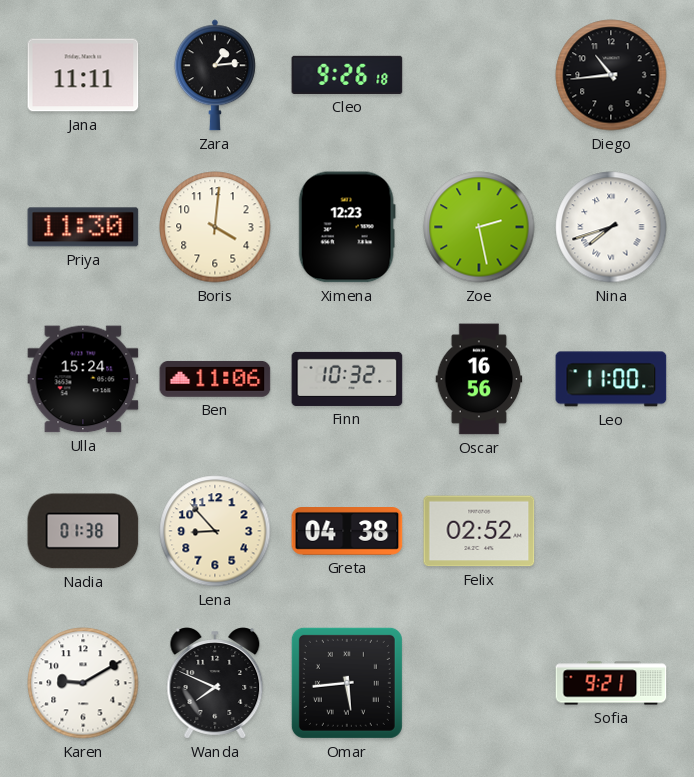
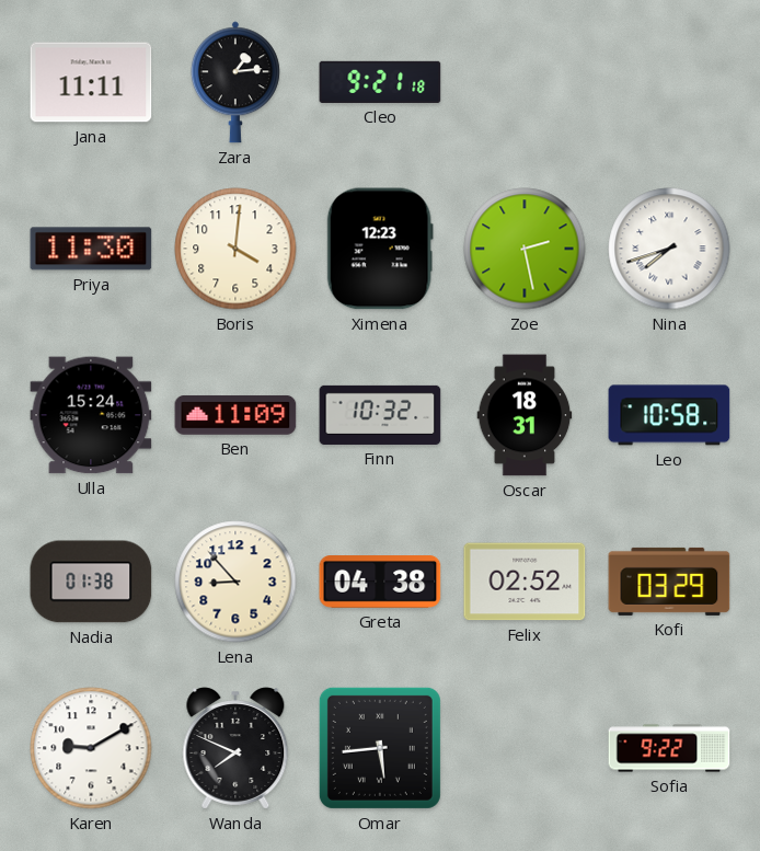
Cleo: 9:26 -> 9:21
Diego: 10:44 -> none
Ben: 11:06 -> 11:09
Oscar: 16:56 -> 18:31
Leo: 11:00 -> 10:58
Kofi: none -> 03:29
Sofia: 9:21 -> 9:22
